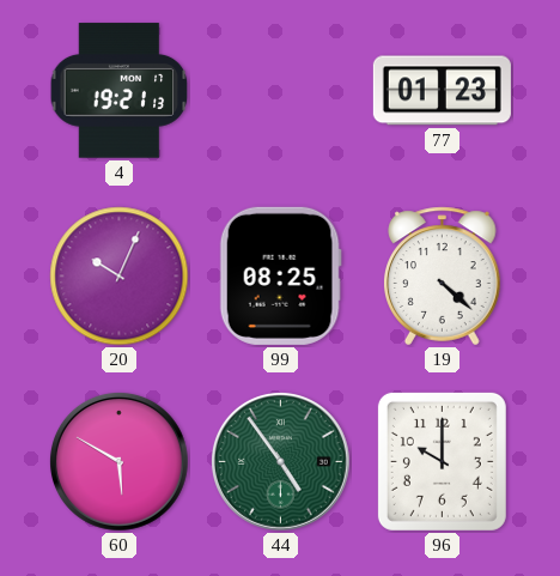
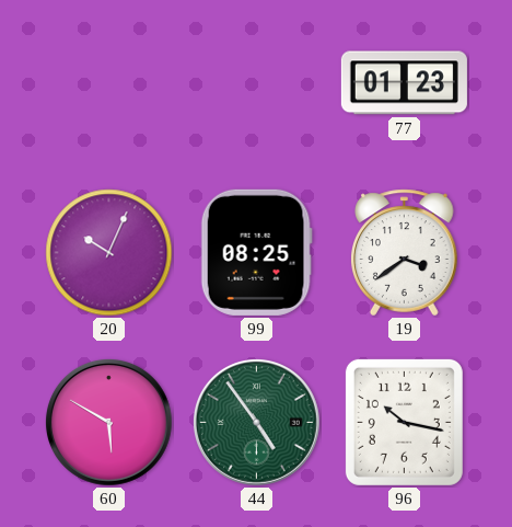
4: 19:21 -> none
19: 4:22 -> 3:39
96: 10:00 -> 10:17
